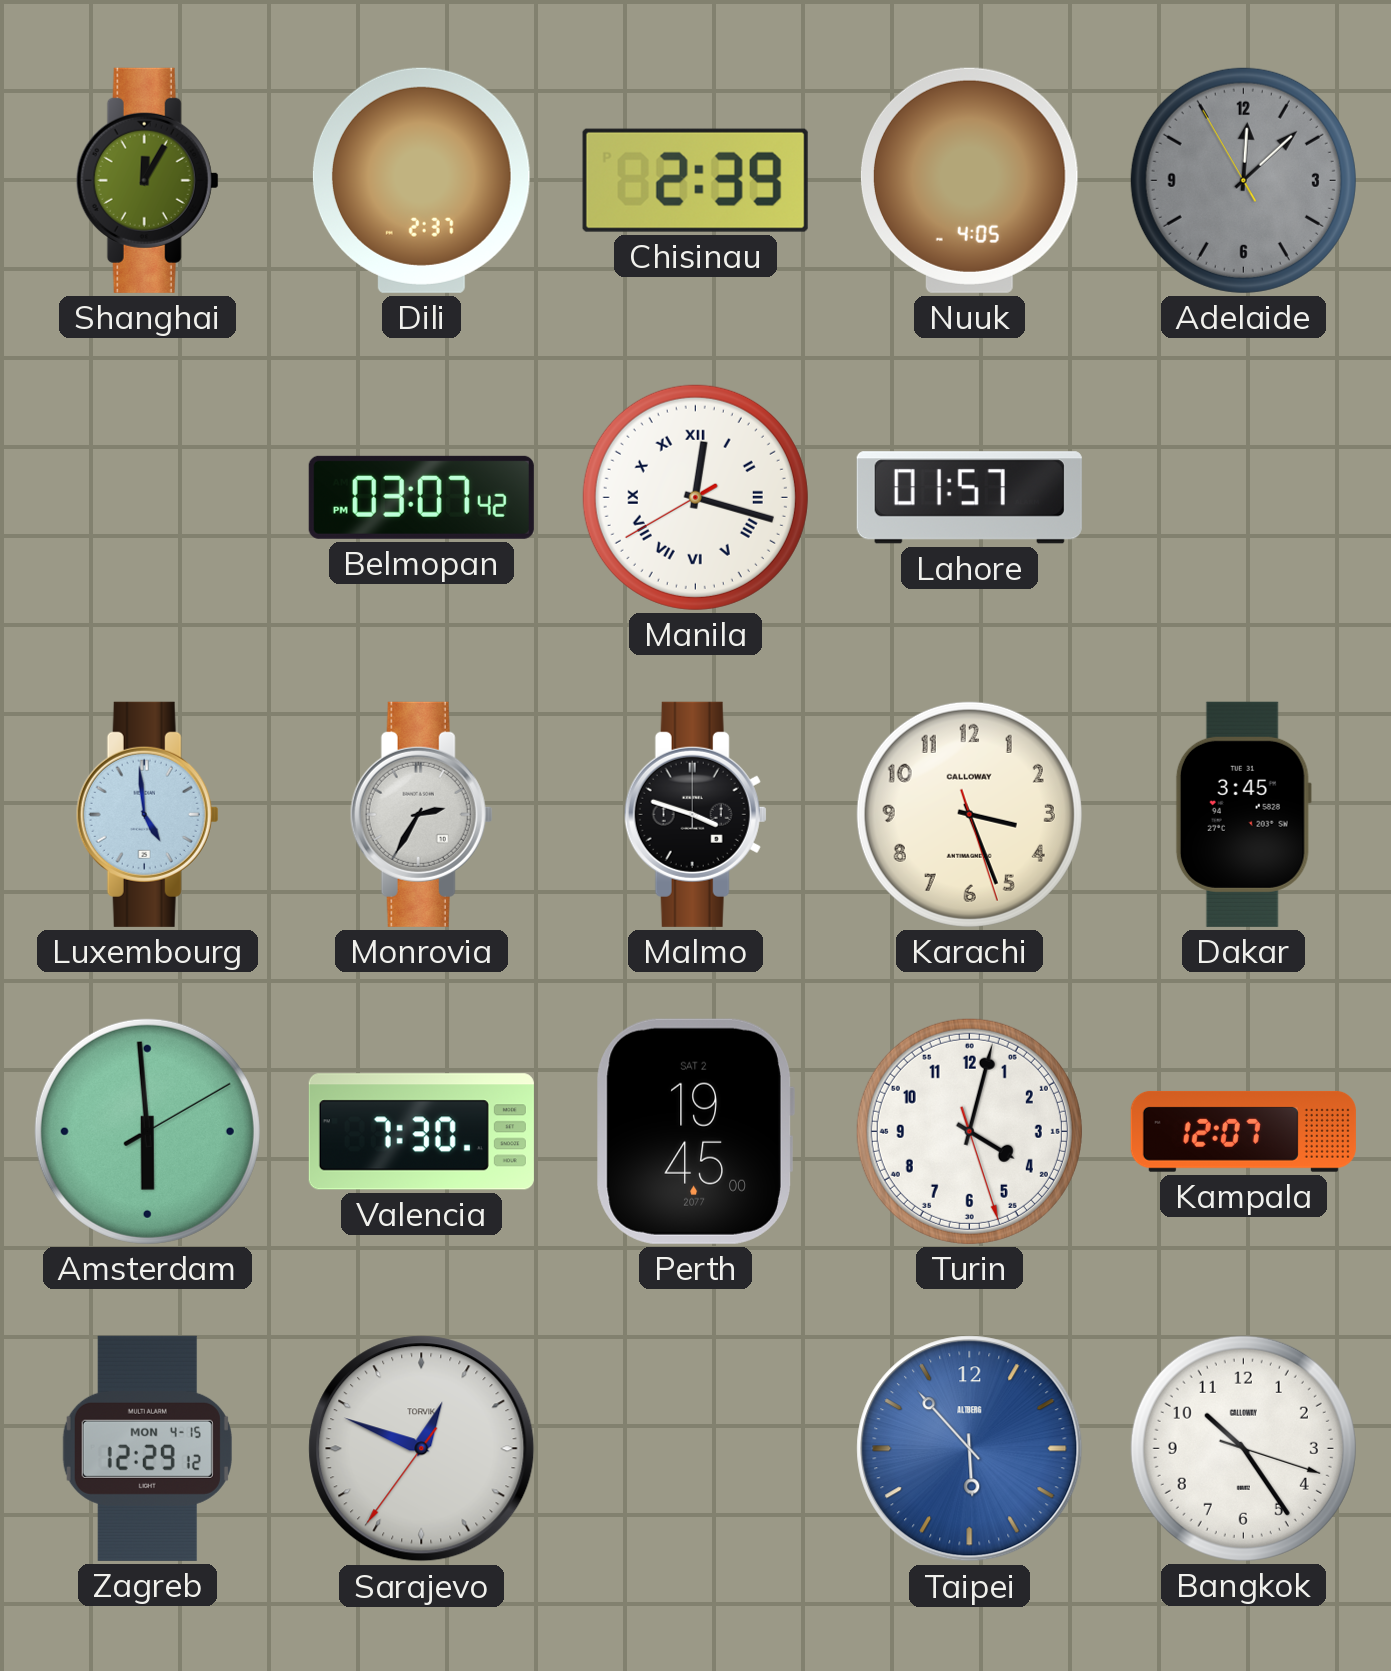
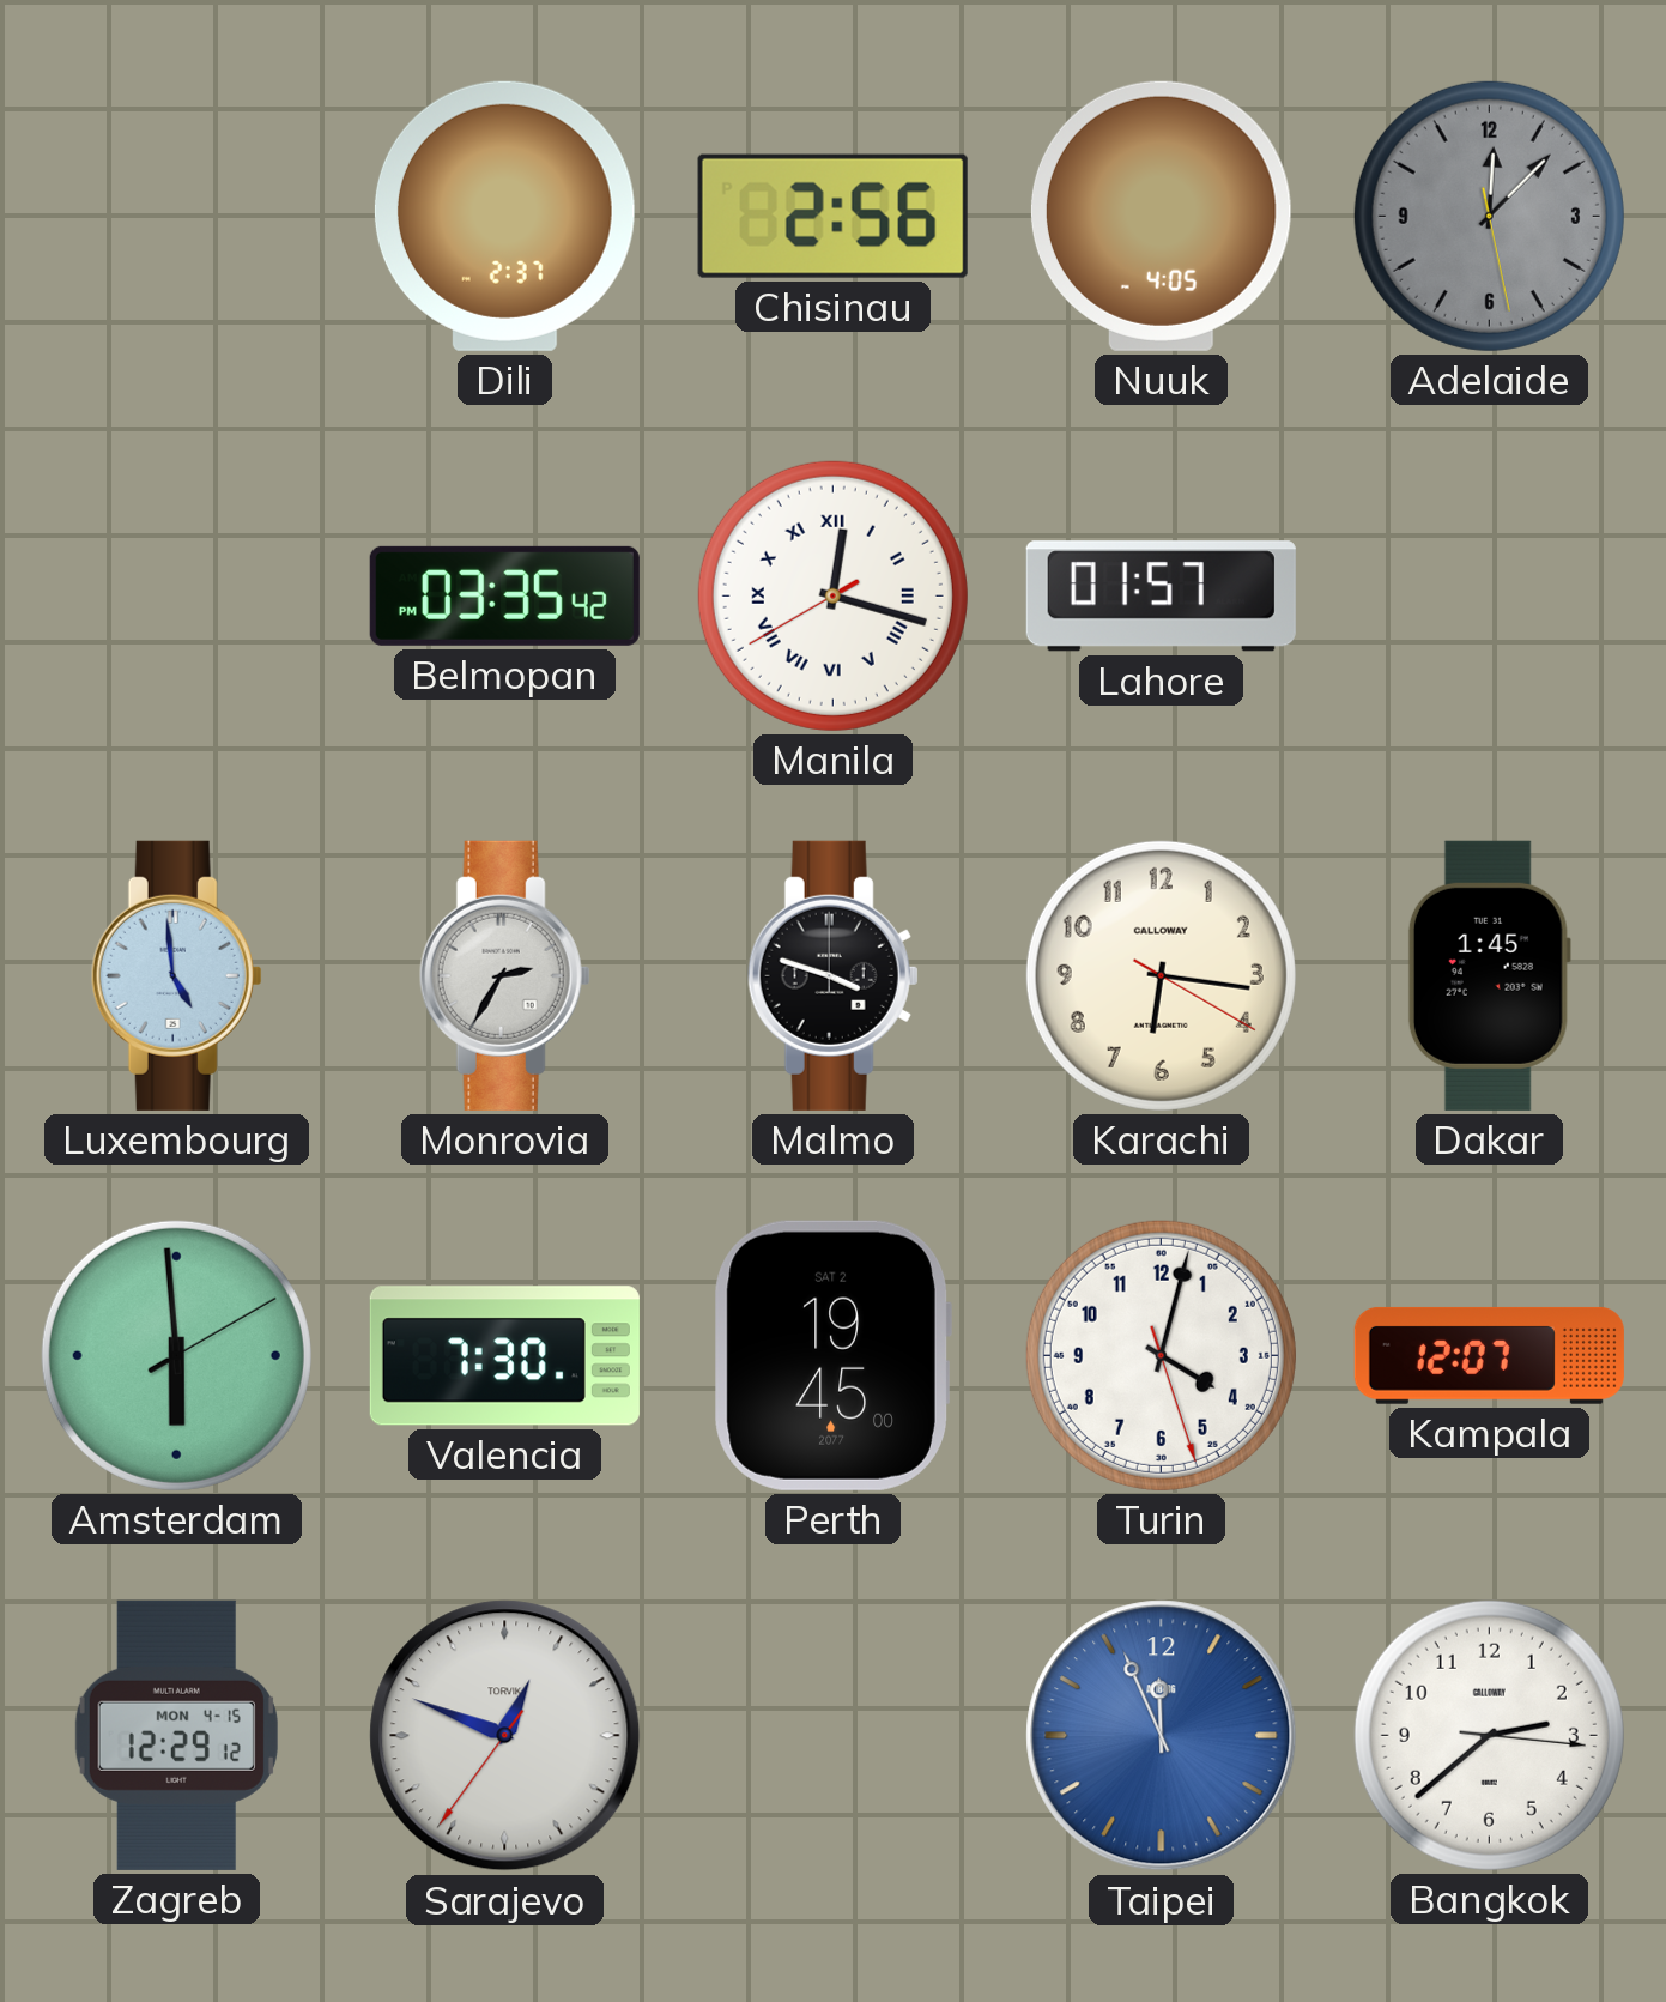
Shanghai: 12:05 -> none
Chisinau: 2:39 -> 2:56
Adelaide: 12:07:55 -> 12:07:28
Belmopan: 03:07 -> 03:35
Karachi: 3:26 -> 6:16
Dakar: 3:45 -> 1:45
Taipei: 5:53 -> 11:56
Bangkok: 10:24 -> 2:38
